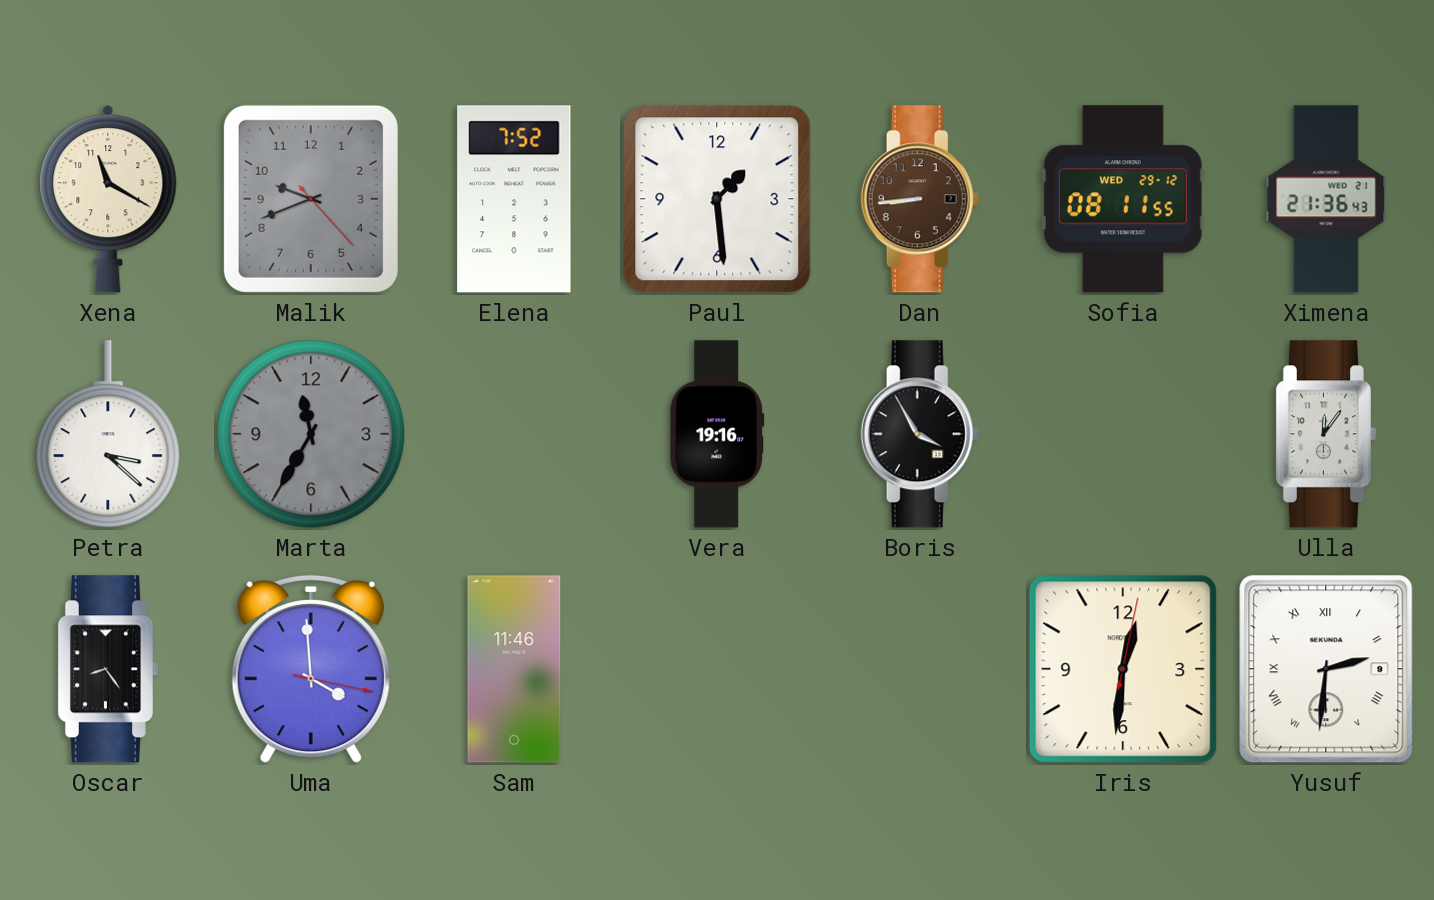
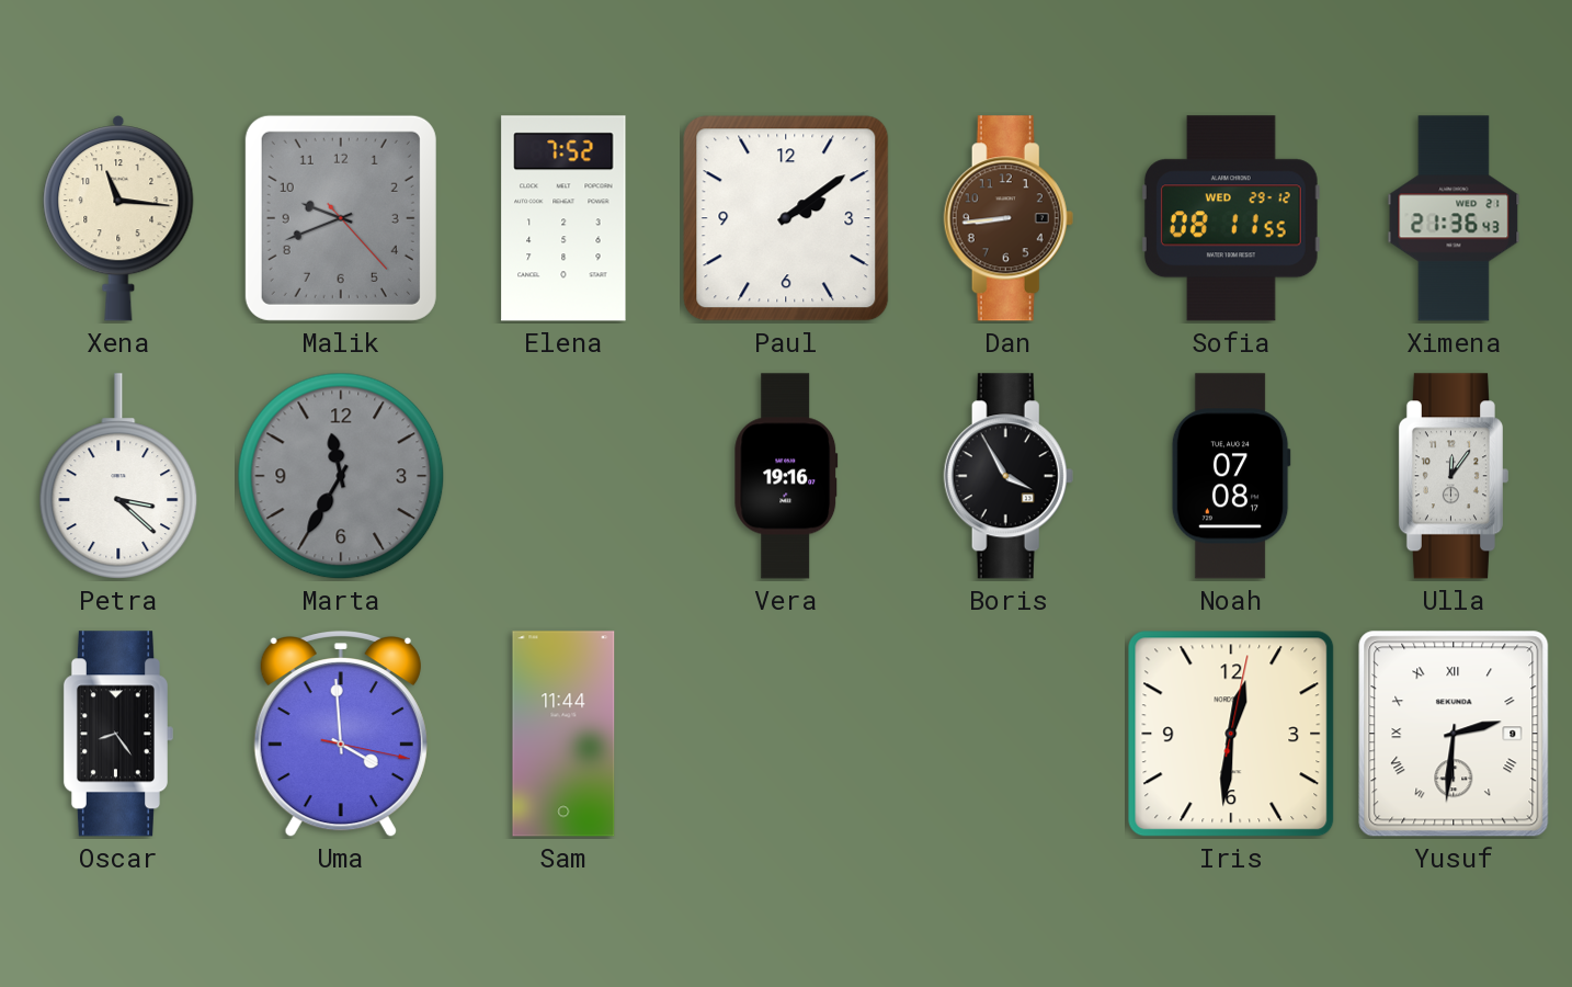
Xena: 11:20 -> 11:16
Paul: 1:29 -> 2:09
Noah: none -> 07:08
Sam: 11:46 -> 11:44
